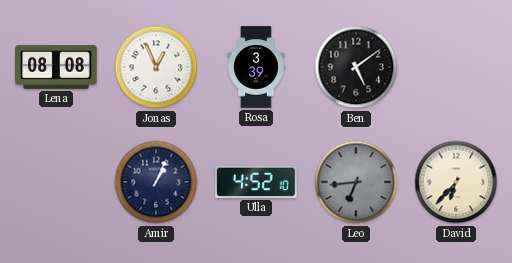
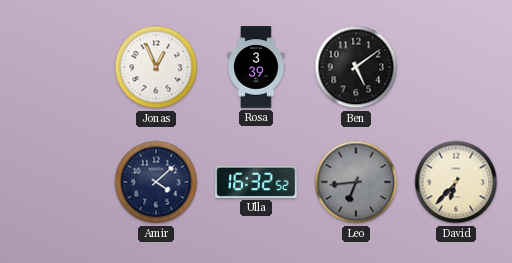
Lena: 08:08 -> none
Amir: 1:04 -> 4:08
Ulla: 4:52 -> 16:32
